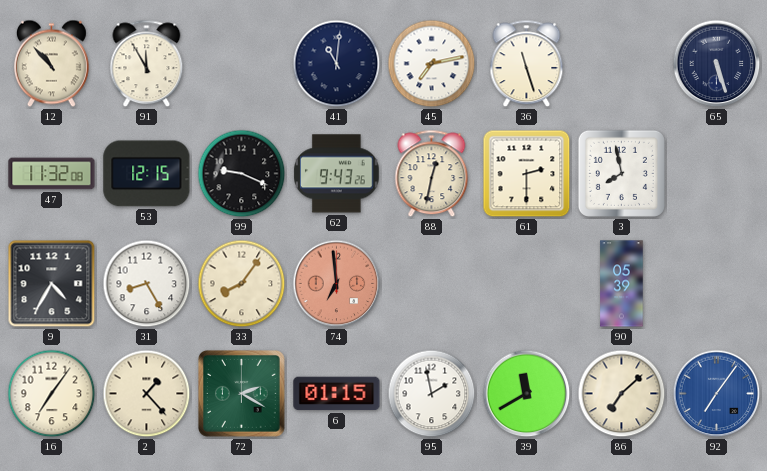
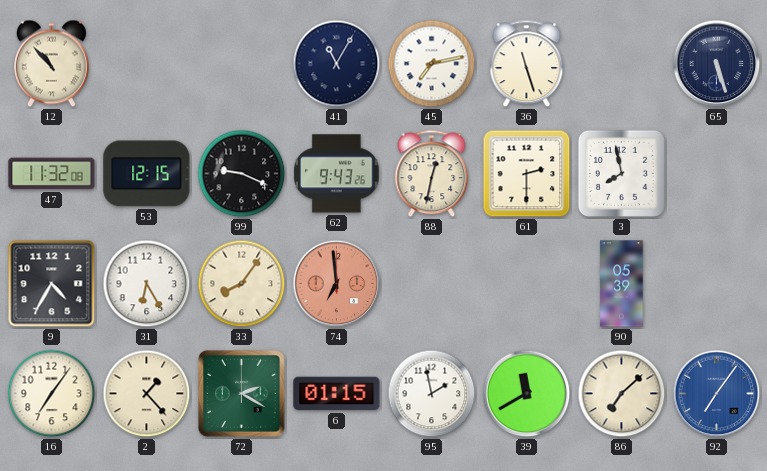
91: 11:55 -> none
41: 11:01 -> 11:05
31: 8:25 -> 6:25
